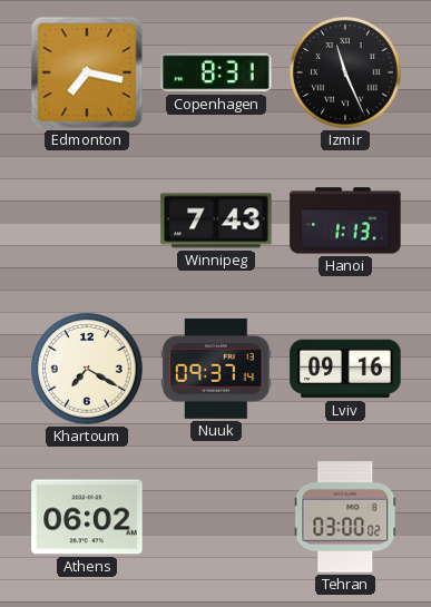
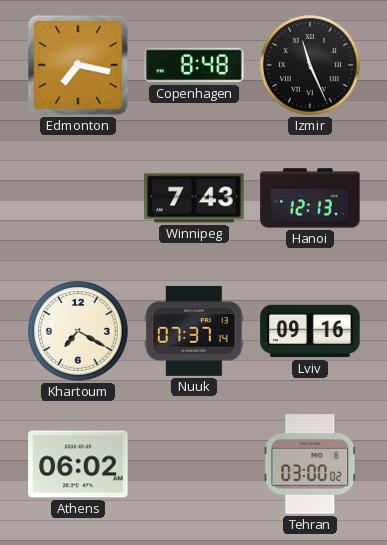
Copenhagen: 8:31 -> 8:48
Hanoi: 1:13 -> 12:13
Nuuk: 09:37 -> 07:37
